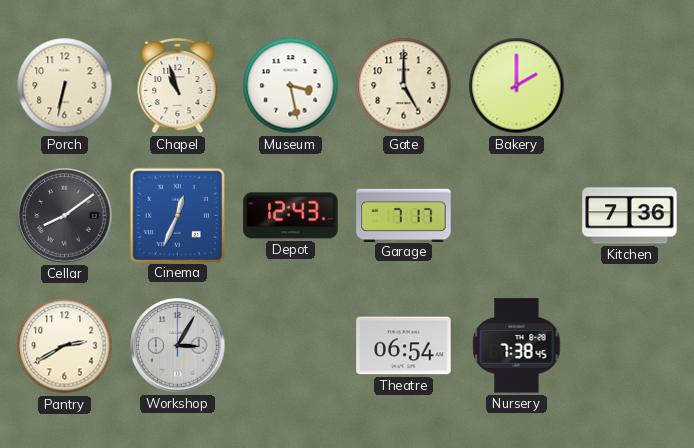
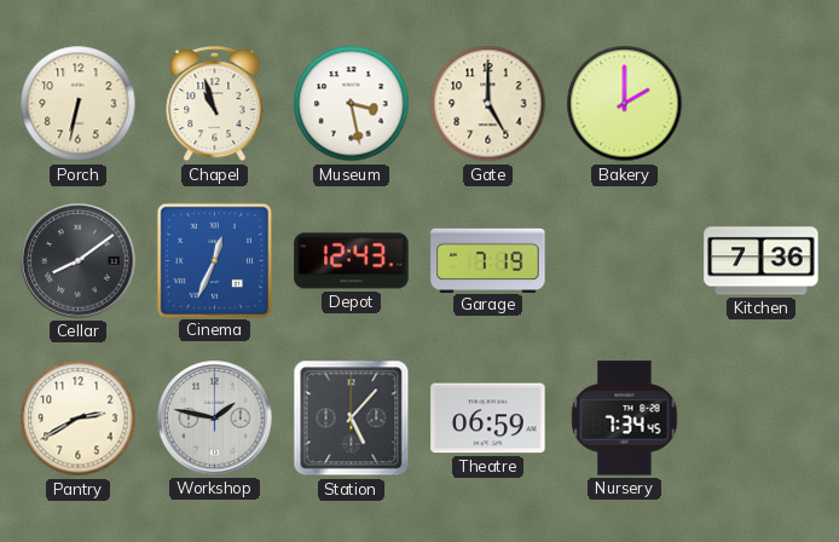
Garage: 7:17 -> 7:19
Workshop: 3:05 -> 1:47
Station: none -> 5:07
Theatre: 06:54 -> 06:59
Nursery: 7:38 -> 7:34
